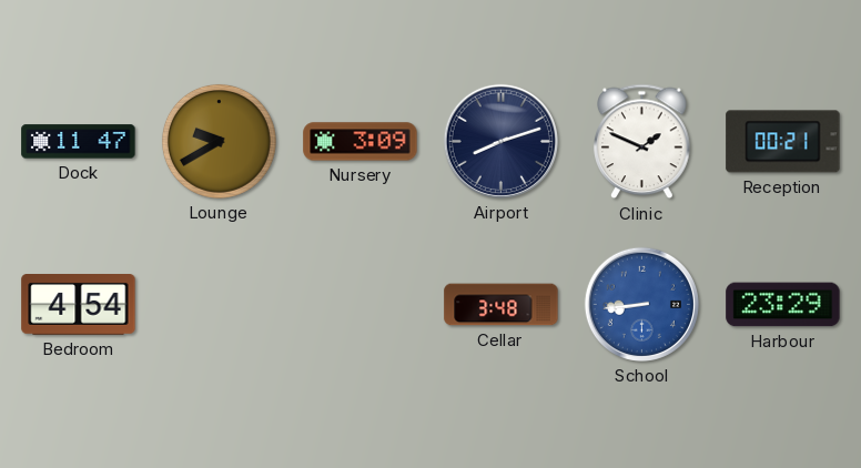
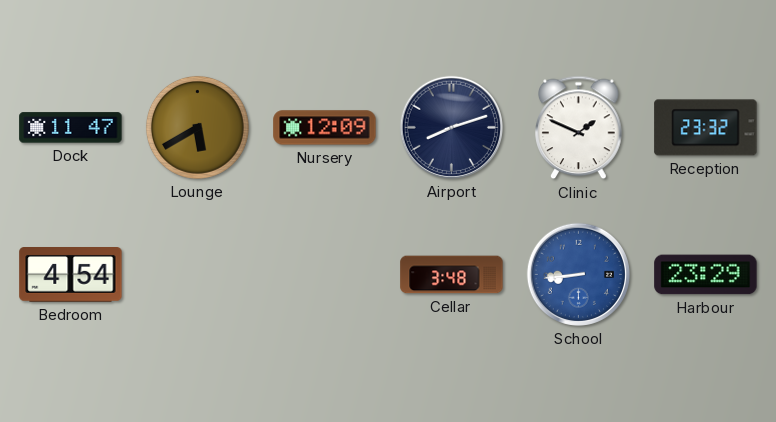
Lounge: 9:40 -> 5:40
Nursery: 3:09 -> 12:09
Reception: 00:21 -> 23:32
